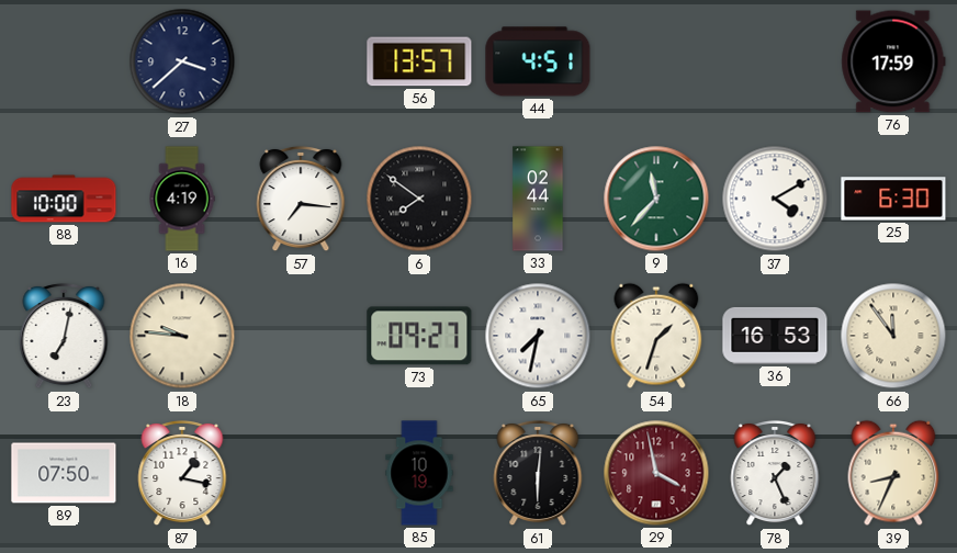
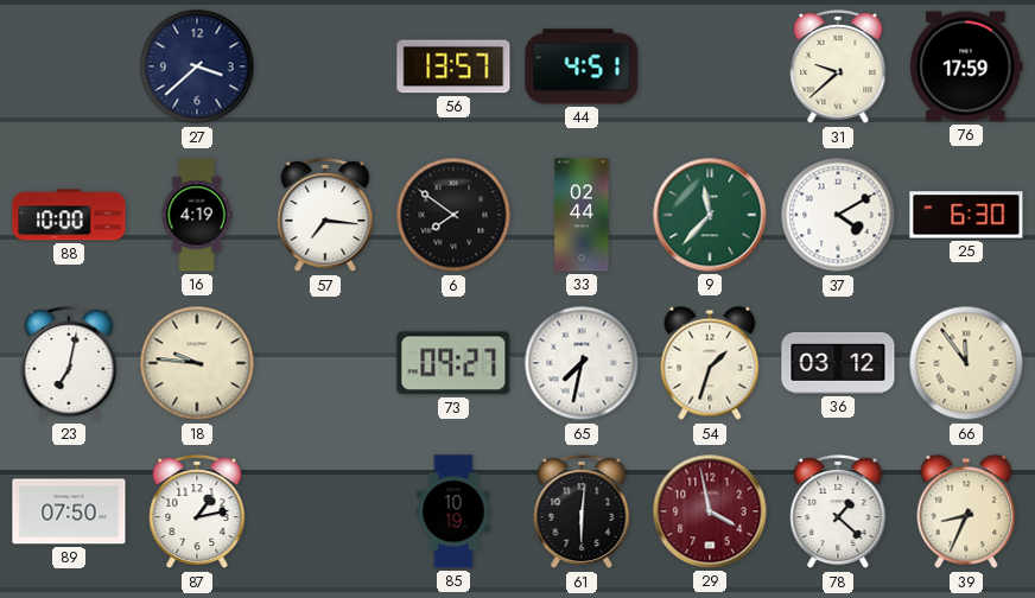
31: none -> 9:38
36: 16:53 -> 03:12
87: 1:17 -> 1:13
78: 1:26 -> 1:22
